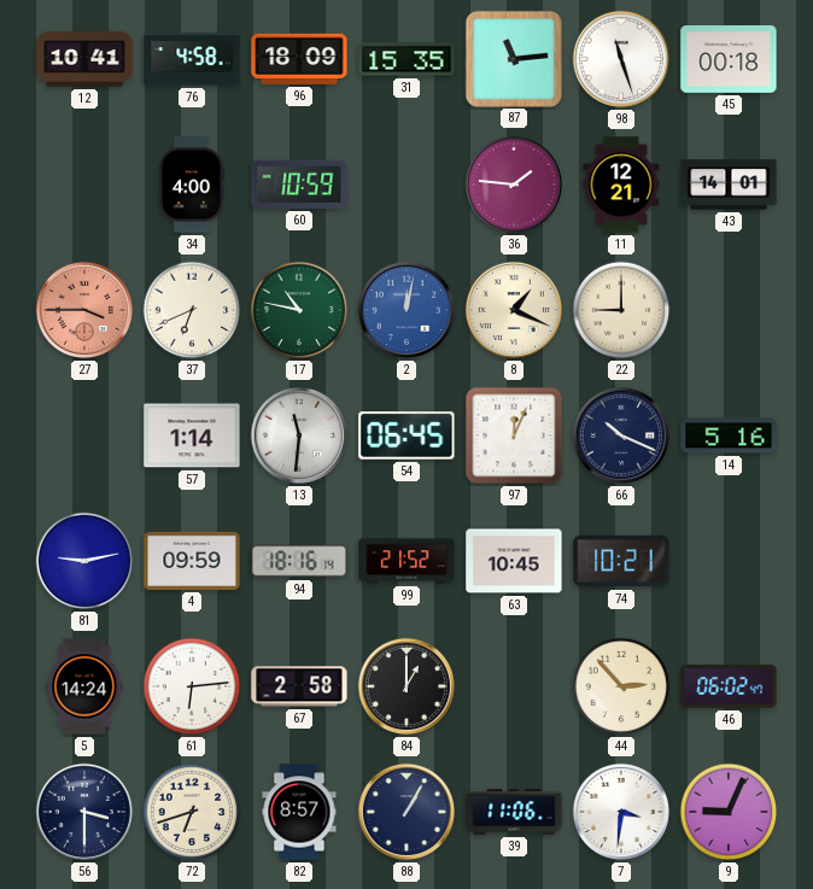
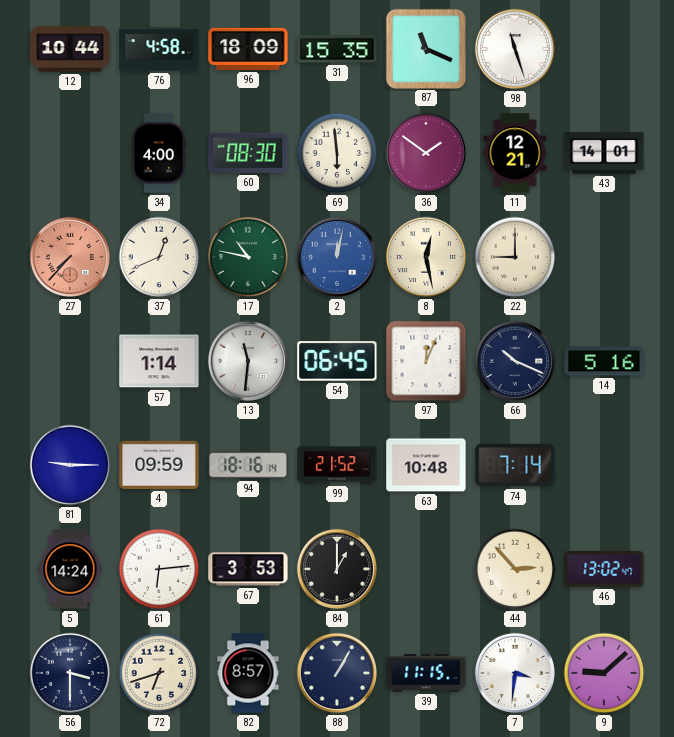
12: 10:41 -> 10:44
87: 11:14 -> 11:19
45: 00:18 -> none
60: 10:59 -> 08:30
69: none -> 5:59
36: 1:46 -> 1:51
27: 3:45 -> 7:37
37: 6:41 -> 12:41
8: 1:19 -> 12:28
81: 9:13 -> 9:15
63: 10:45 -> 10:48
74: 10:21 -> 7:14
67: 2:58 -> 3:53
46: 06:02 -> 13:02
39: 11:06 -> 11:15
9: 9:04 -> 9:08
